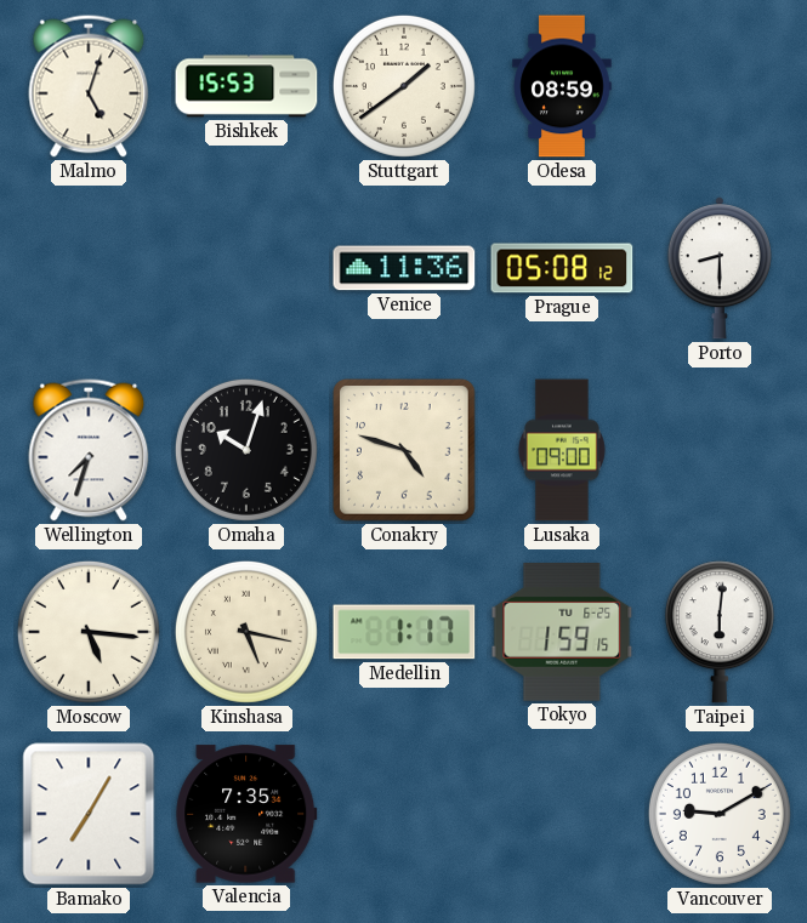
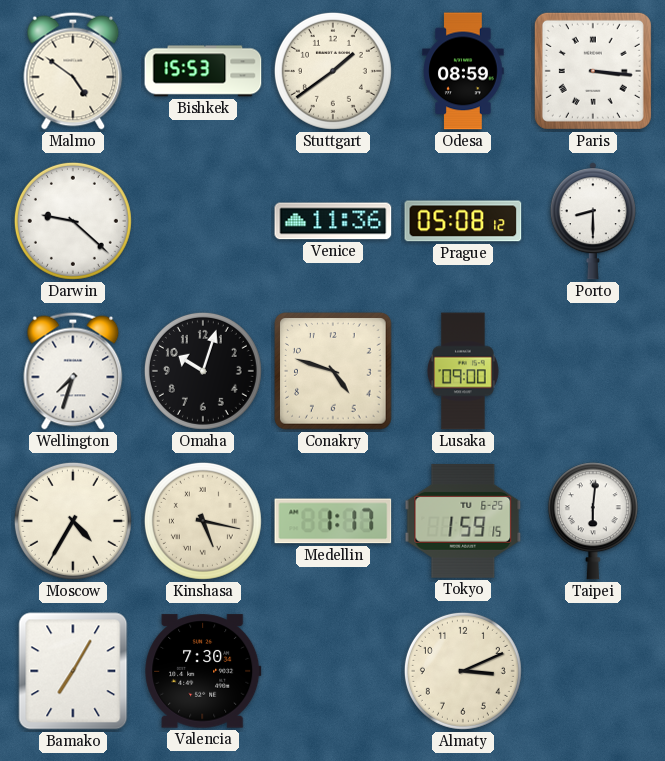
Malmo: 5:03 -> 4:51
Paris: none -> 3:16
Darwin: none -> 9:22
Moscow: 5:16 -> 4:35
Valencia: 7:35 -> 7:30
Almaty: none -> 3:11
Vancouver: 9:10 -> none
